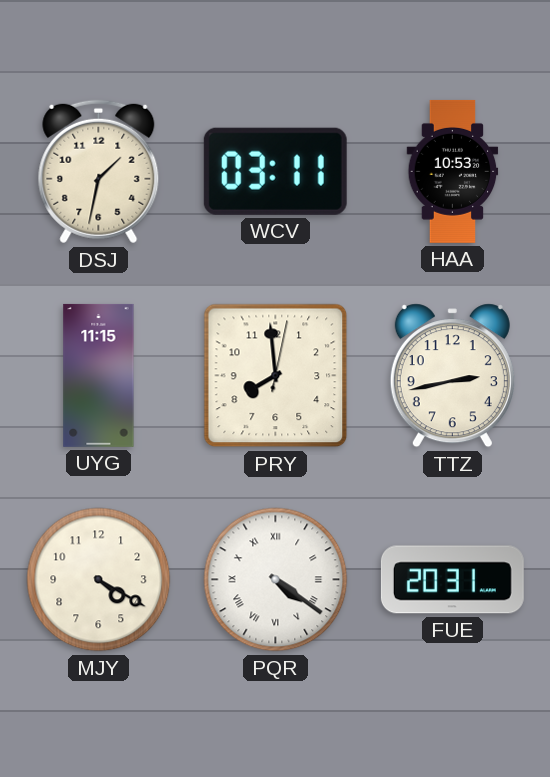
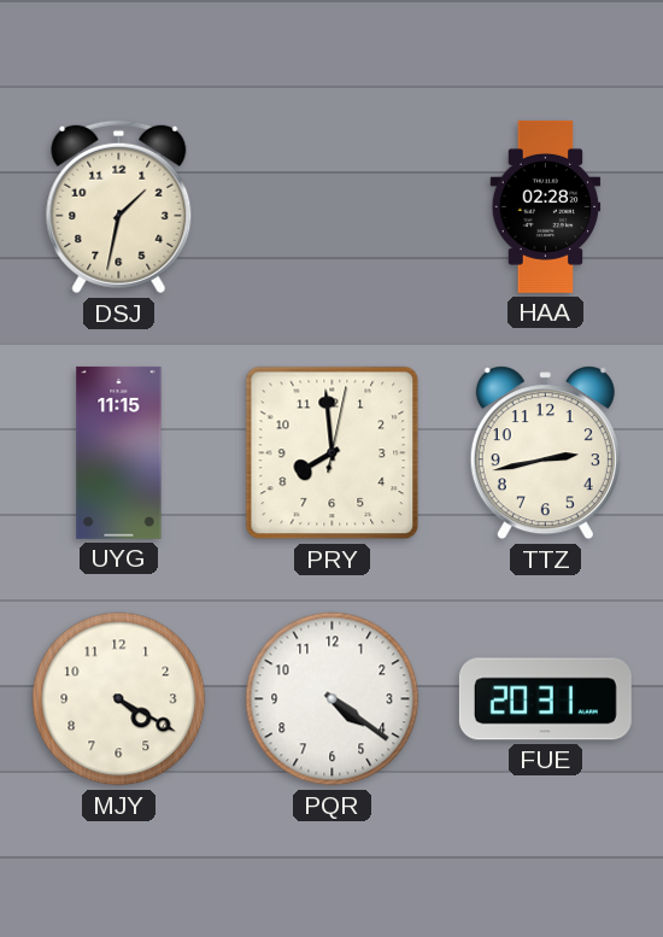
WCV: 03:11 -> none
HAA: 10:53 -> 02:28
PQR numerals: Roman -> Arabic
